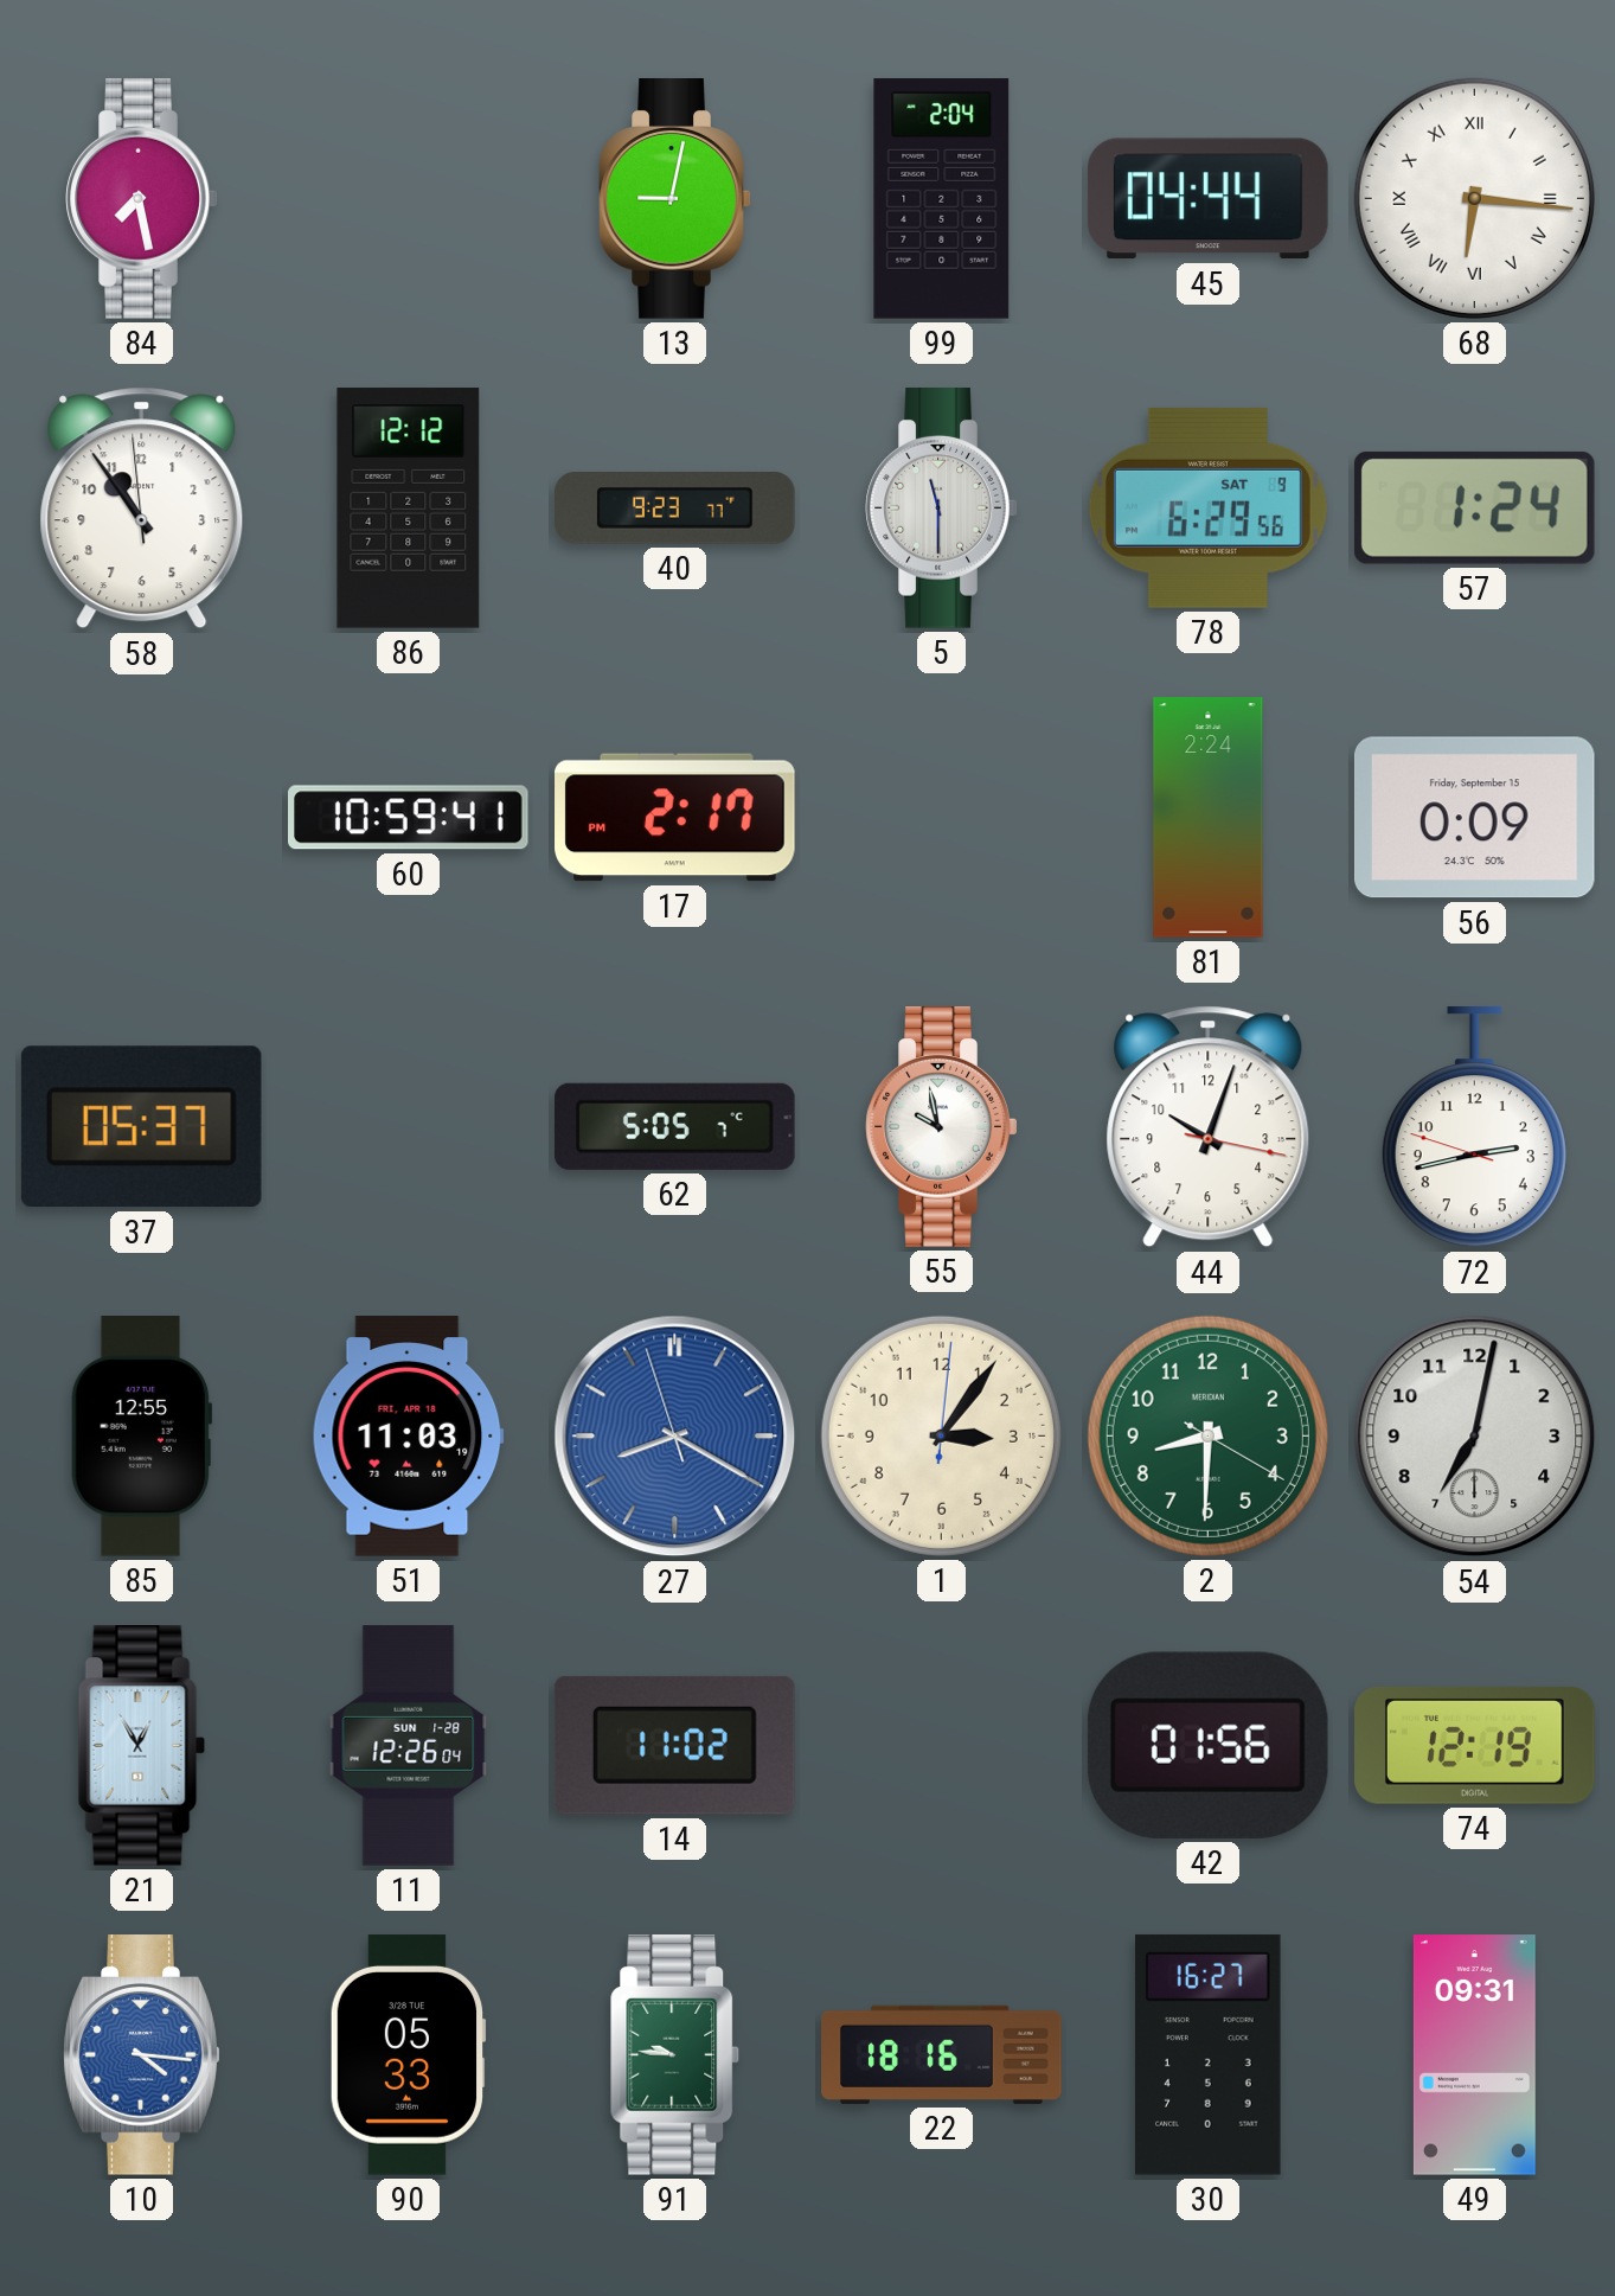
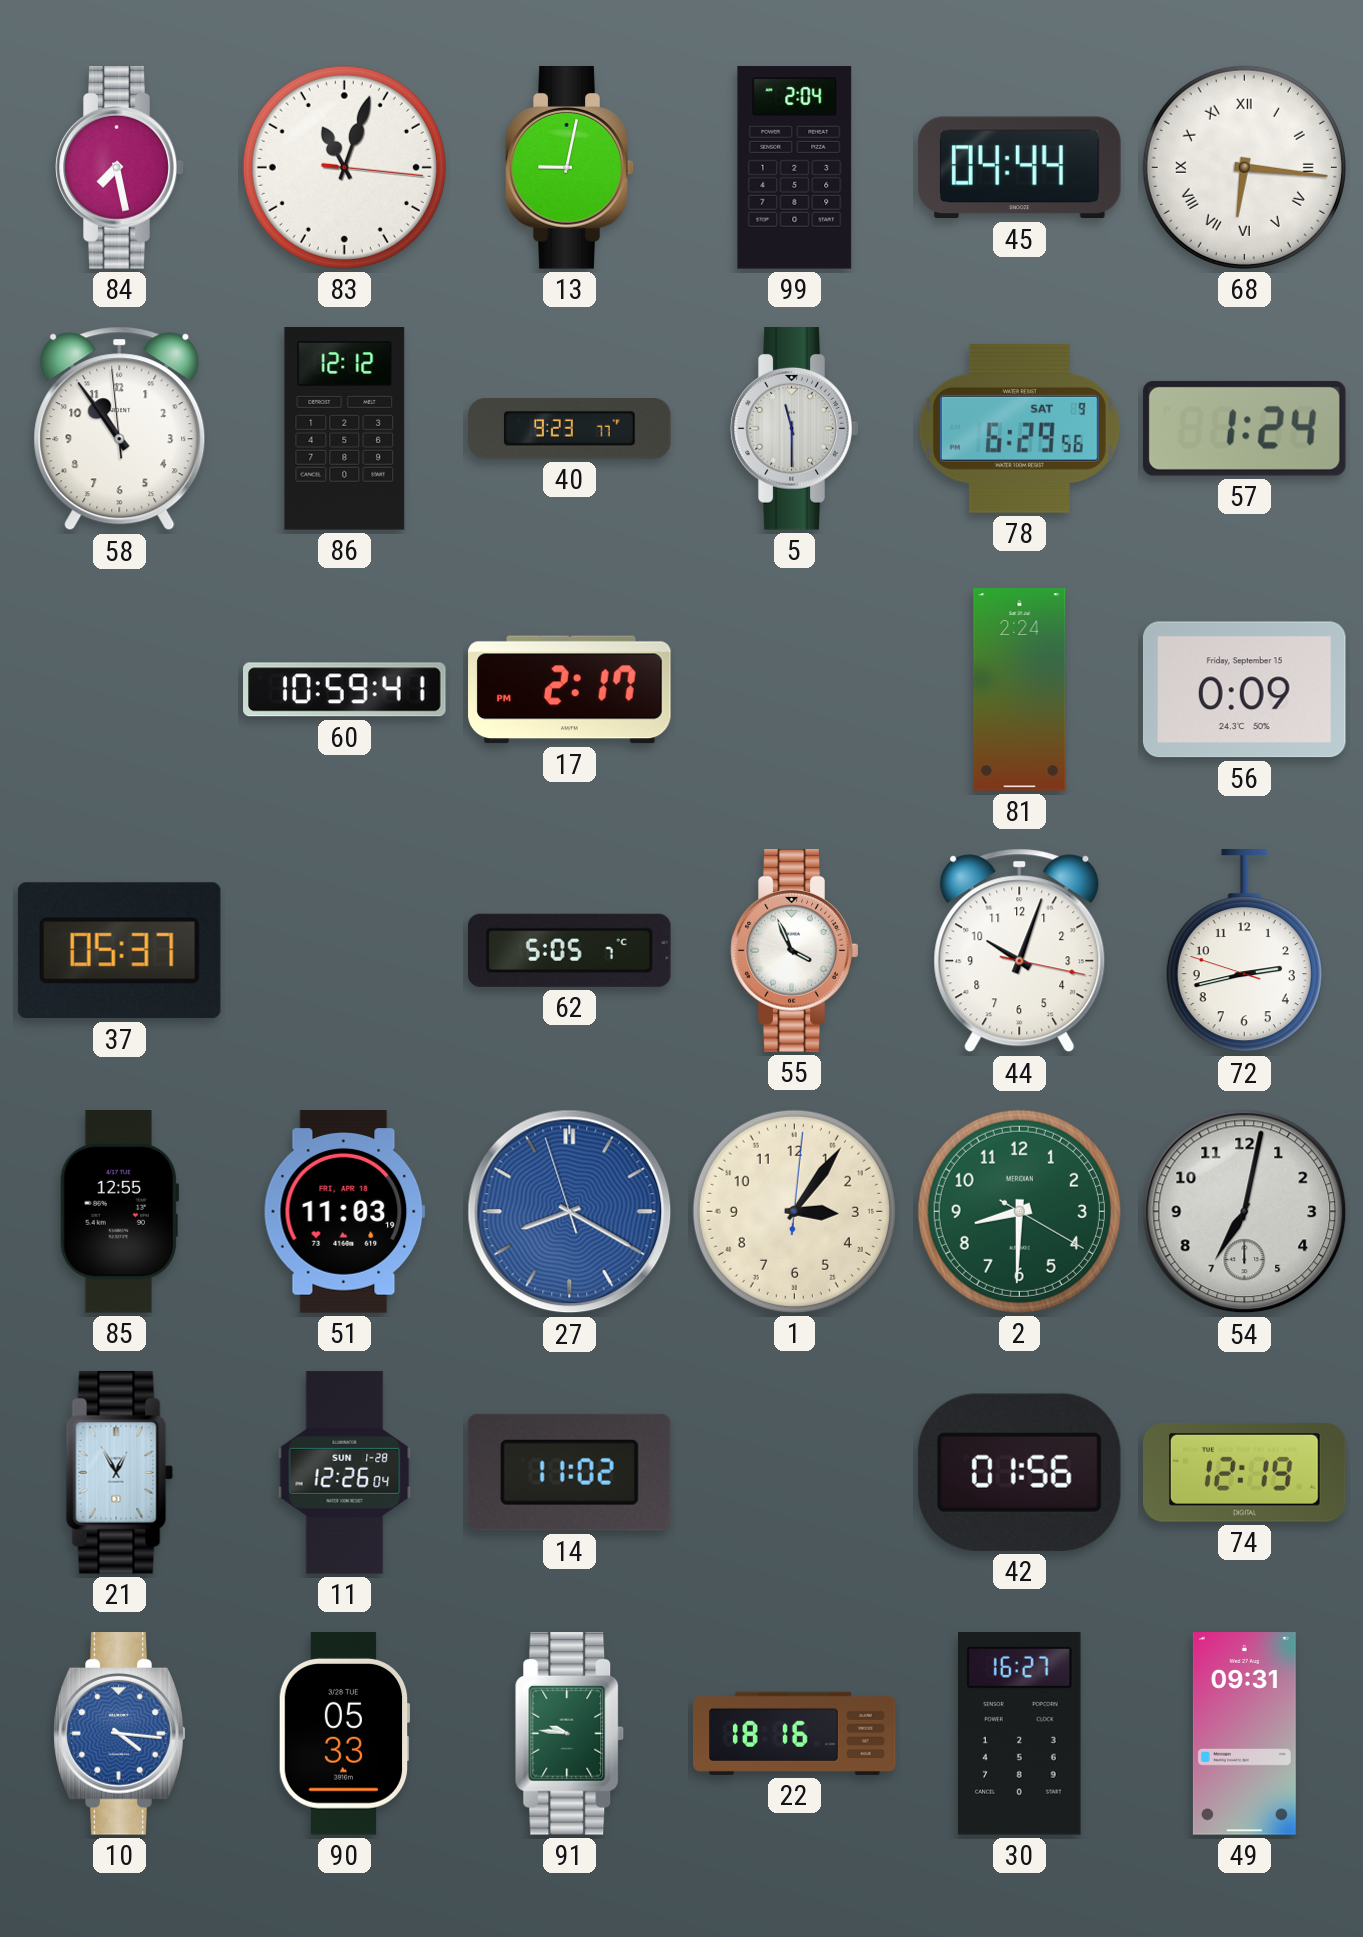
83: none -> 11:03
55: 9:58 -> 3:56
